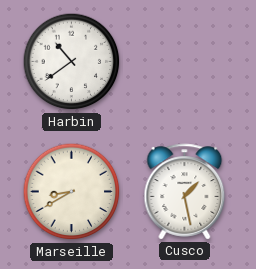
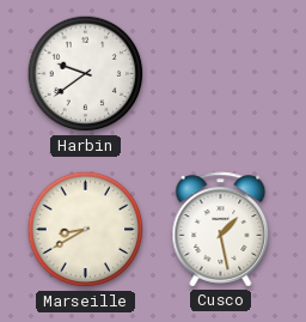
Harbin: 10:39 -> 9:39
